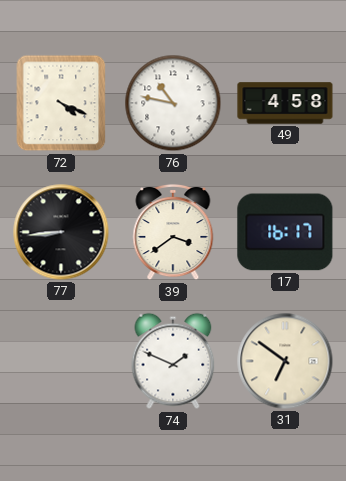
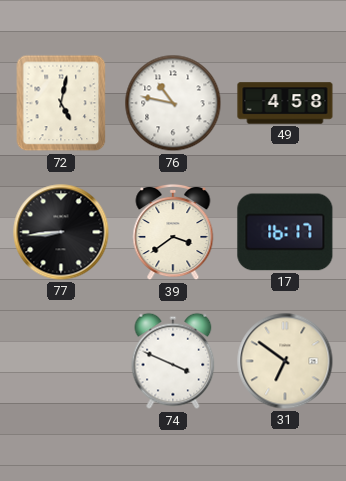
72: 4:19 -> 5:02
74: 1:49 -> 3:49
